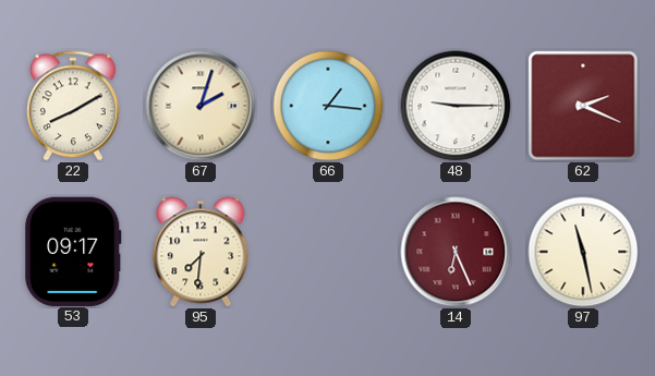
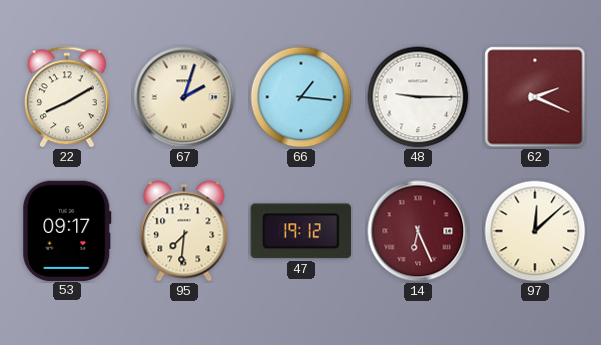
47: none -> 19:12
97: 11:28 -> 12:08
